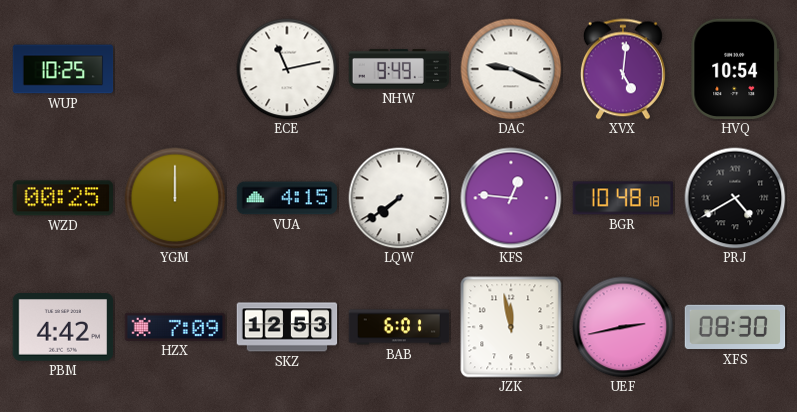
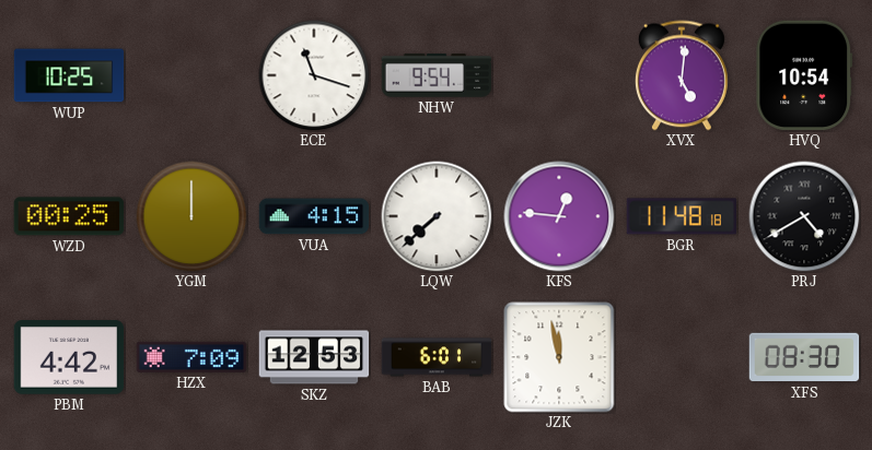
ECE: 11:13 -> 11:18
NHW: 9:49 -> 9:54
DAC: 9:19 -> none
LQW: 7:39 -> 7:38
BGR: 10:48 -> 11:48
UEF: 2:43 -> none
